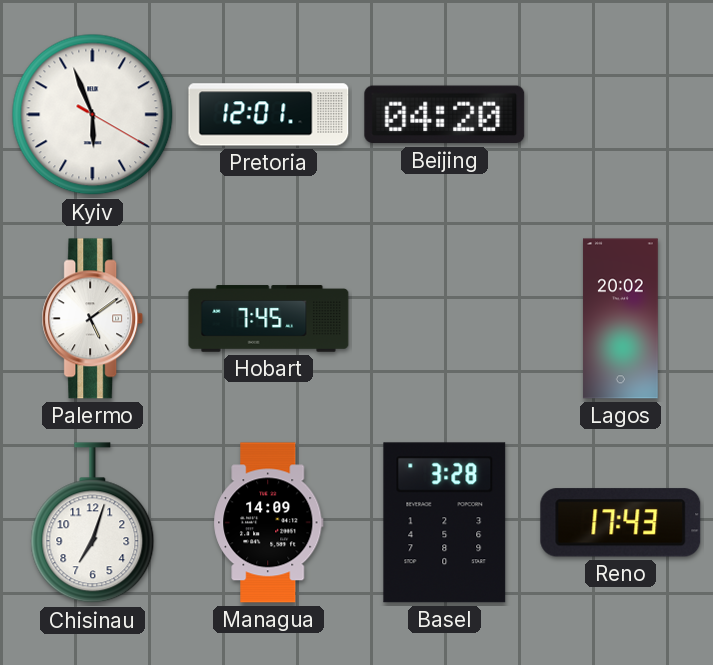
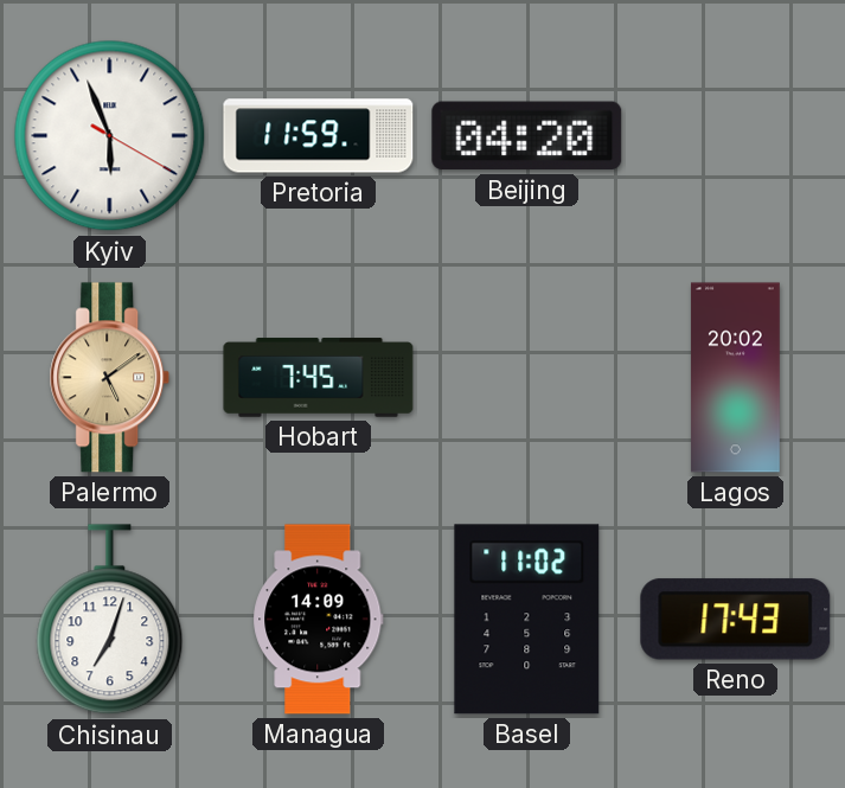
Pretoria: 12:01 -> 11:59
Palermo dial: white -> champagne
Basel: 3:28 -> 11:02
